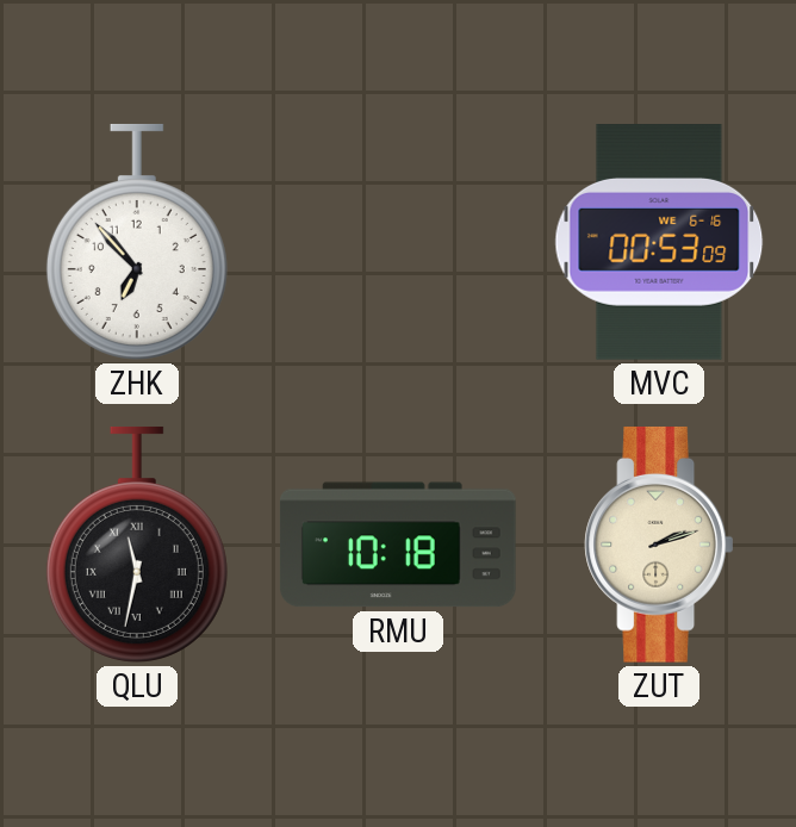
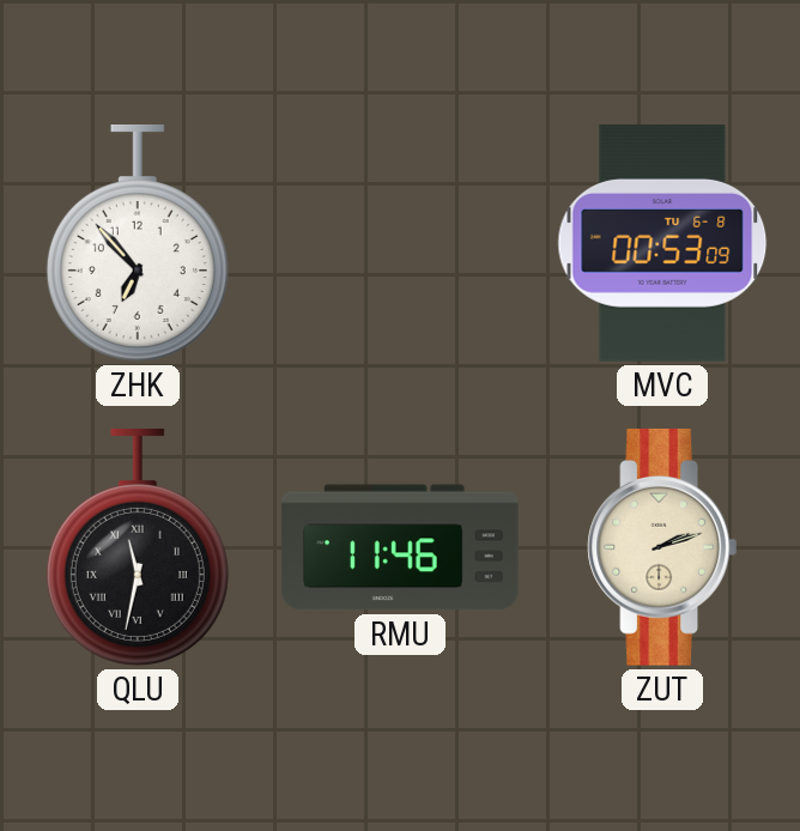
MVC date: WE 6-16 -> TU 6-8
RMU: 10:18 -> 11:46
